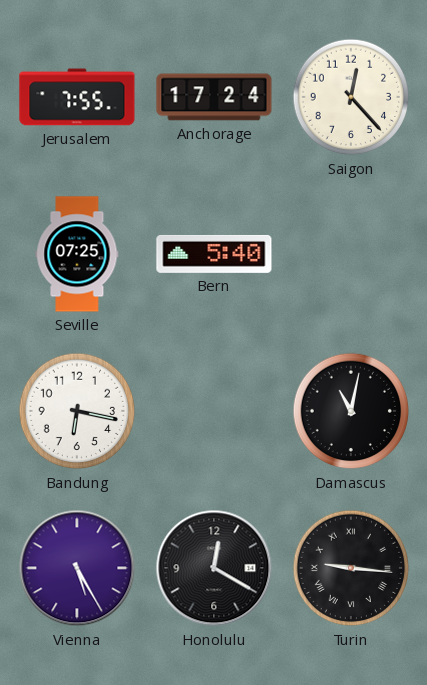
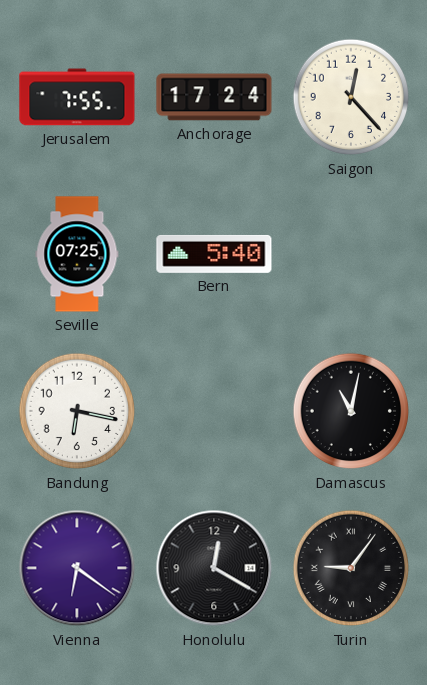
Vienna: 5:25 -> 6:21
Turin: 9:16 -> 9:06
